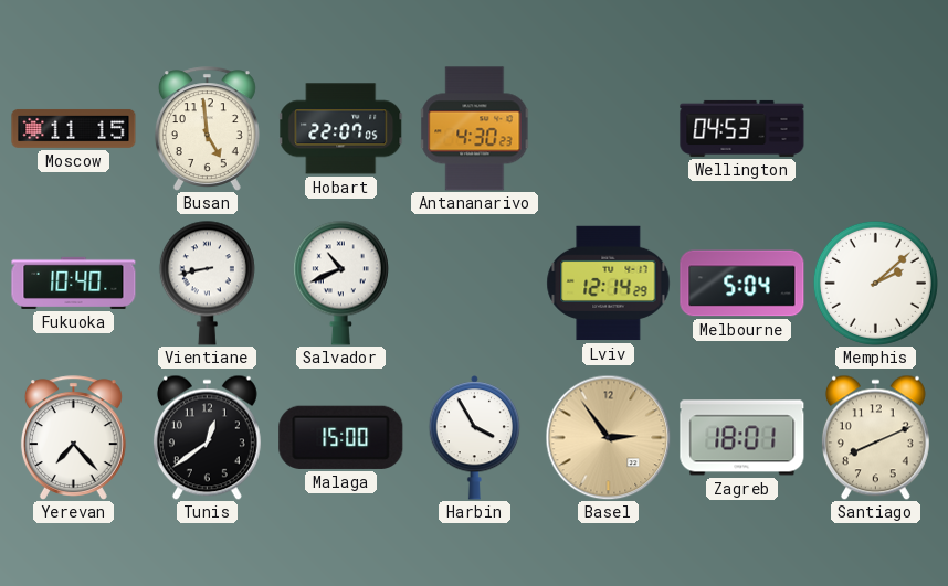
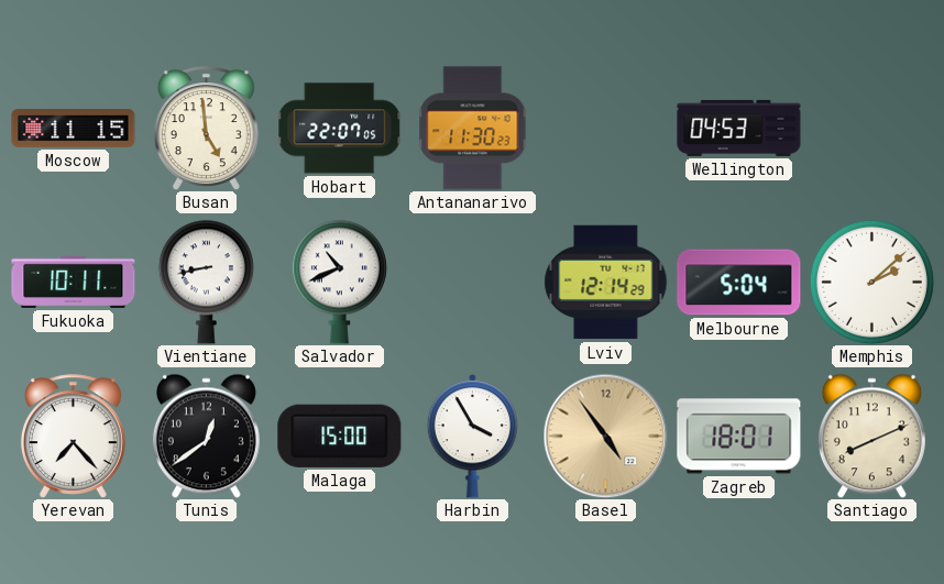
Antananarivo: 4:30 -> 11:30
Fukuoka: 10:40 -> 10:11
Basel: 2:54 -> 4:54
